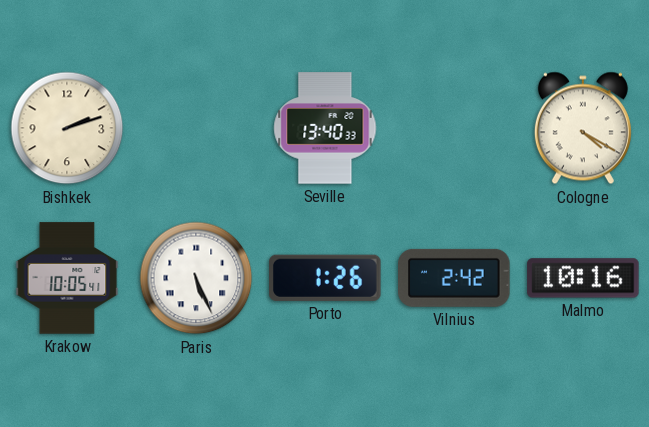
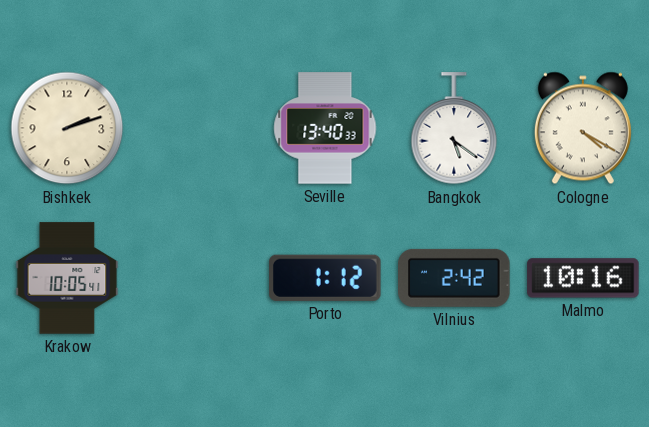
Bangkok: none -> 5:21
Paris: 5:26 -> none
Porto: 1:26 -> 1:12
